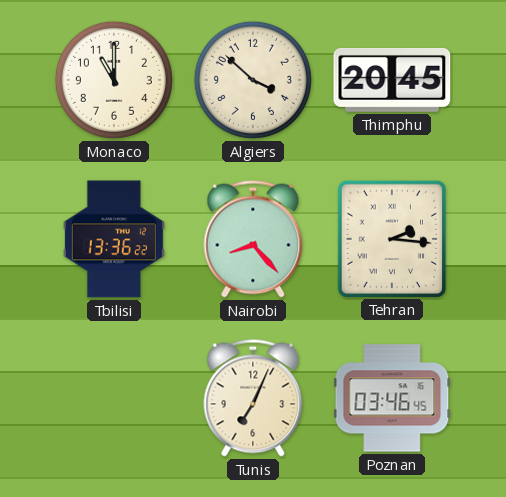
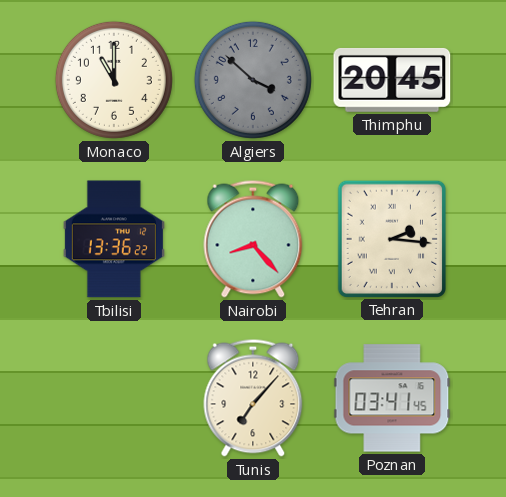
Algiers dial: cream -> grey
Tunis: 7:04 -> 7:07
Poznan: 03:46 -> 03:41
